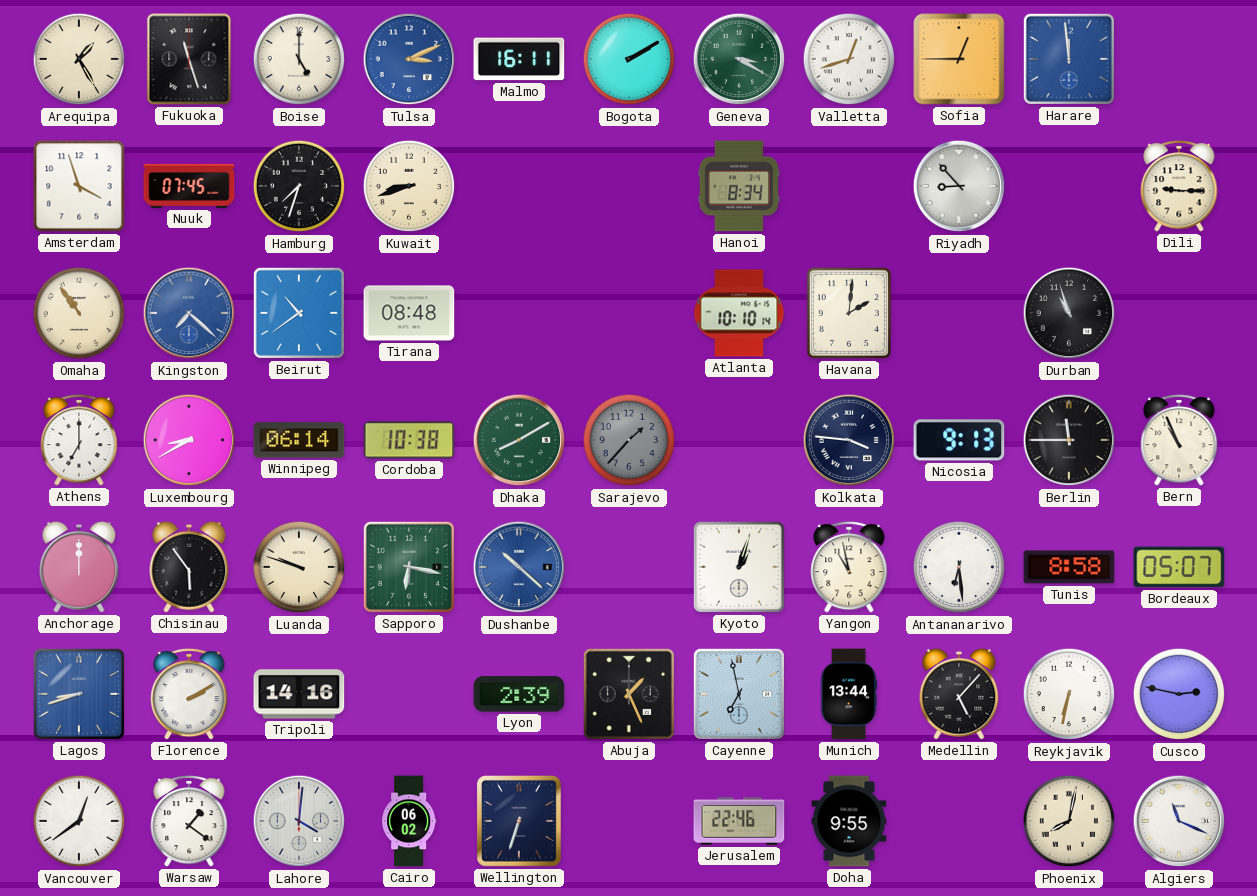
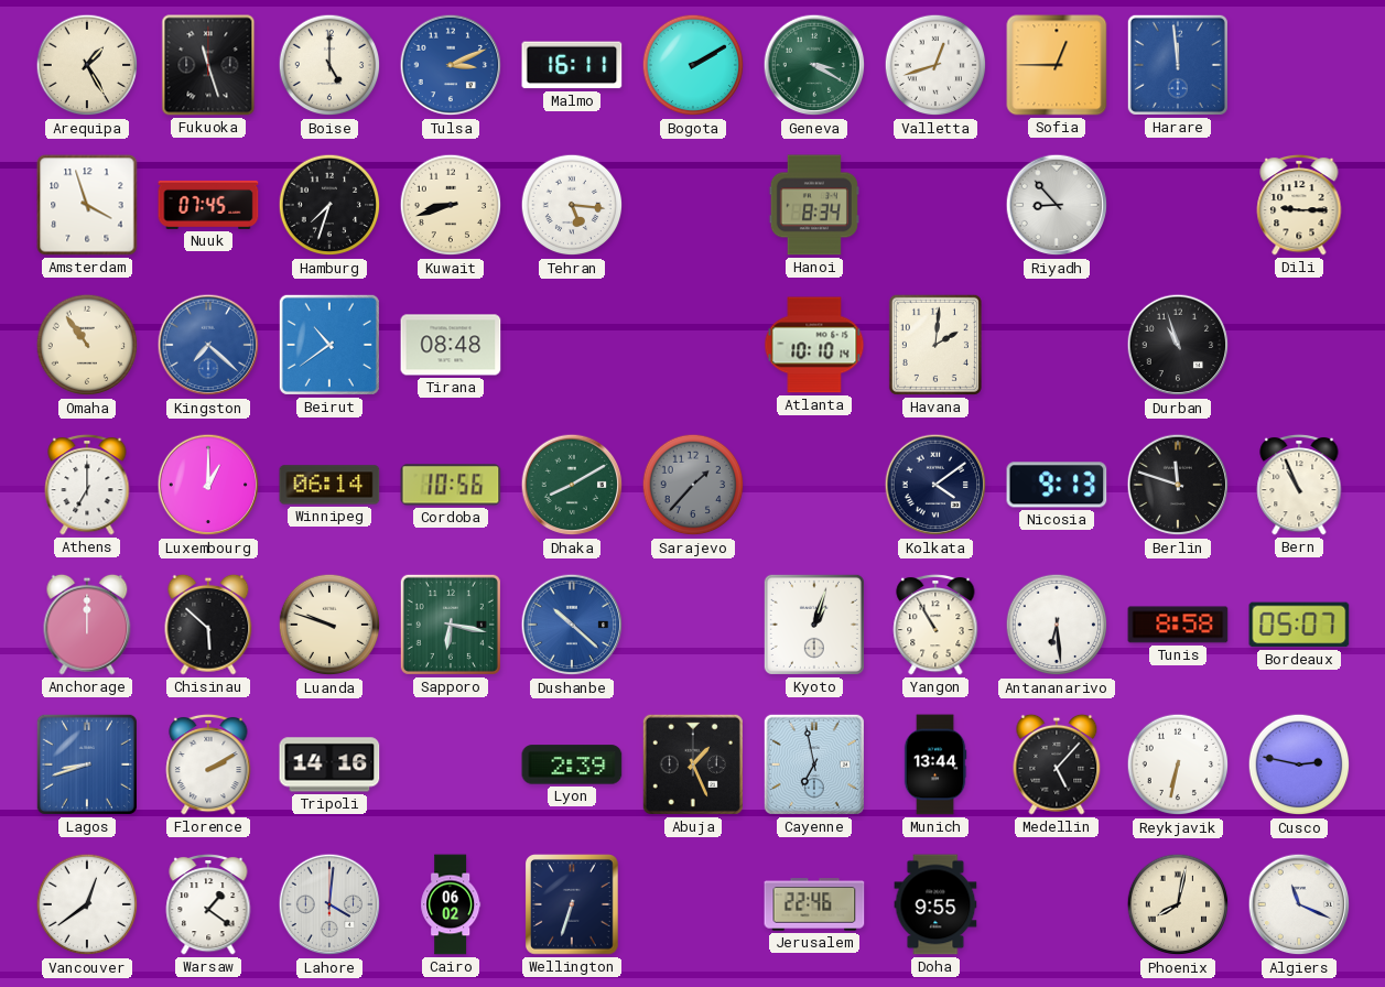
Tehran: none -> 5:16
Luxembourg: 8:40 -> 1:00
Cordoba: 10:38 -> 10:56
Kolkata: 3:46 -> 4:09
Berlin: 11:45 -> 11:48
Chisinau: 5:54 -> 5:52
Yangon: 10:58 -> 10:55
